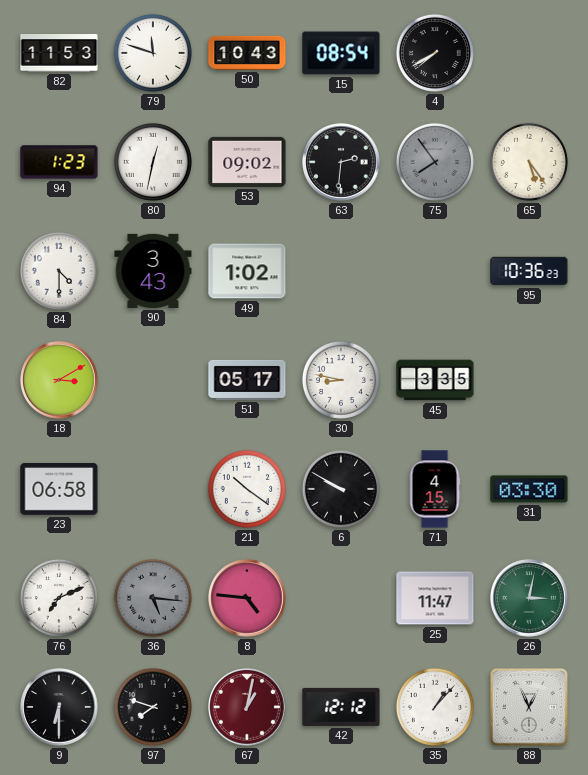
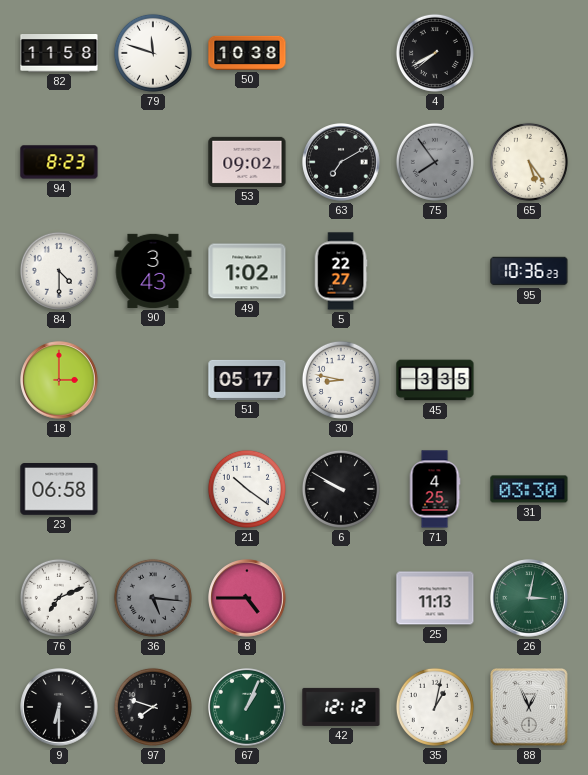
82: 11:53 -> 11:58
50: 10:43 -> 10:38
15: 08:54 -> none
94: 1:23 -> 8:23
80: 12:32 -> none
63: 2:31 -> 7:10
5: none -> 22:27
18: 3:10 -> 3:00
71: 4:15 -> 4:25
8: 4:46 -> 4:45
25: 11:47 -> 11:13
67: 1:02 -> 1:04
67 dial: burgundy -> green
35: 1:07 -> 1:02
